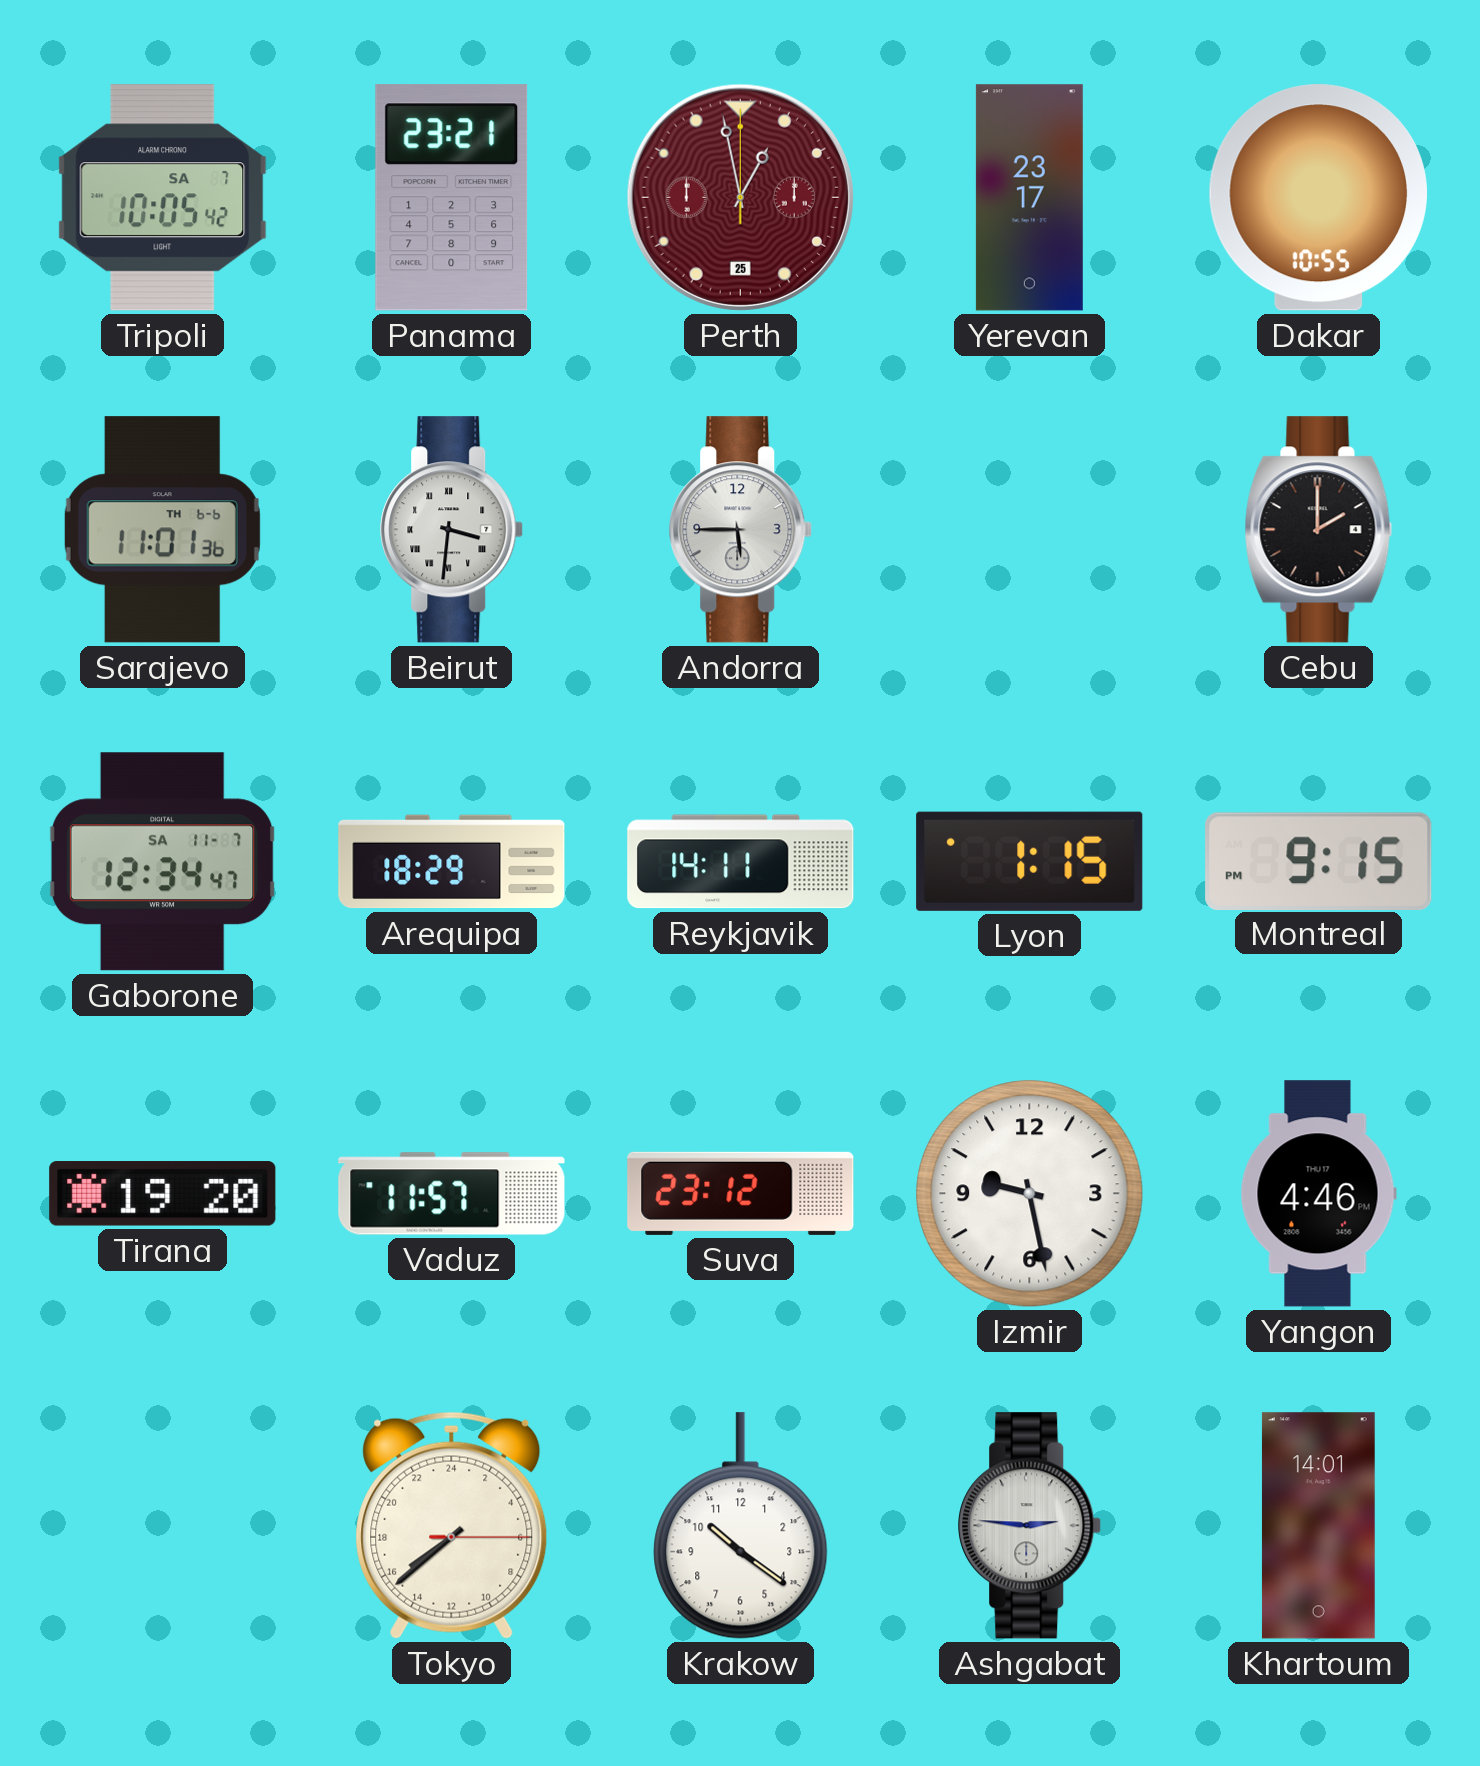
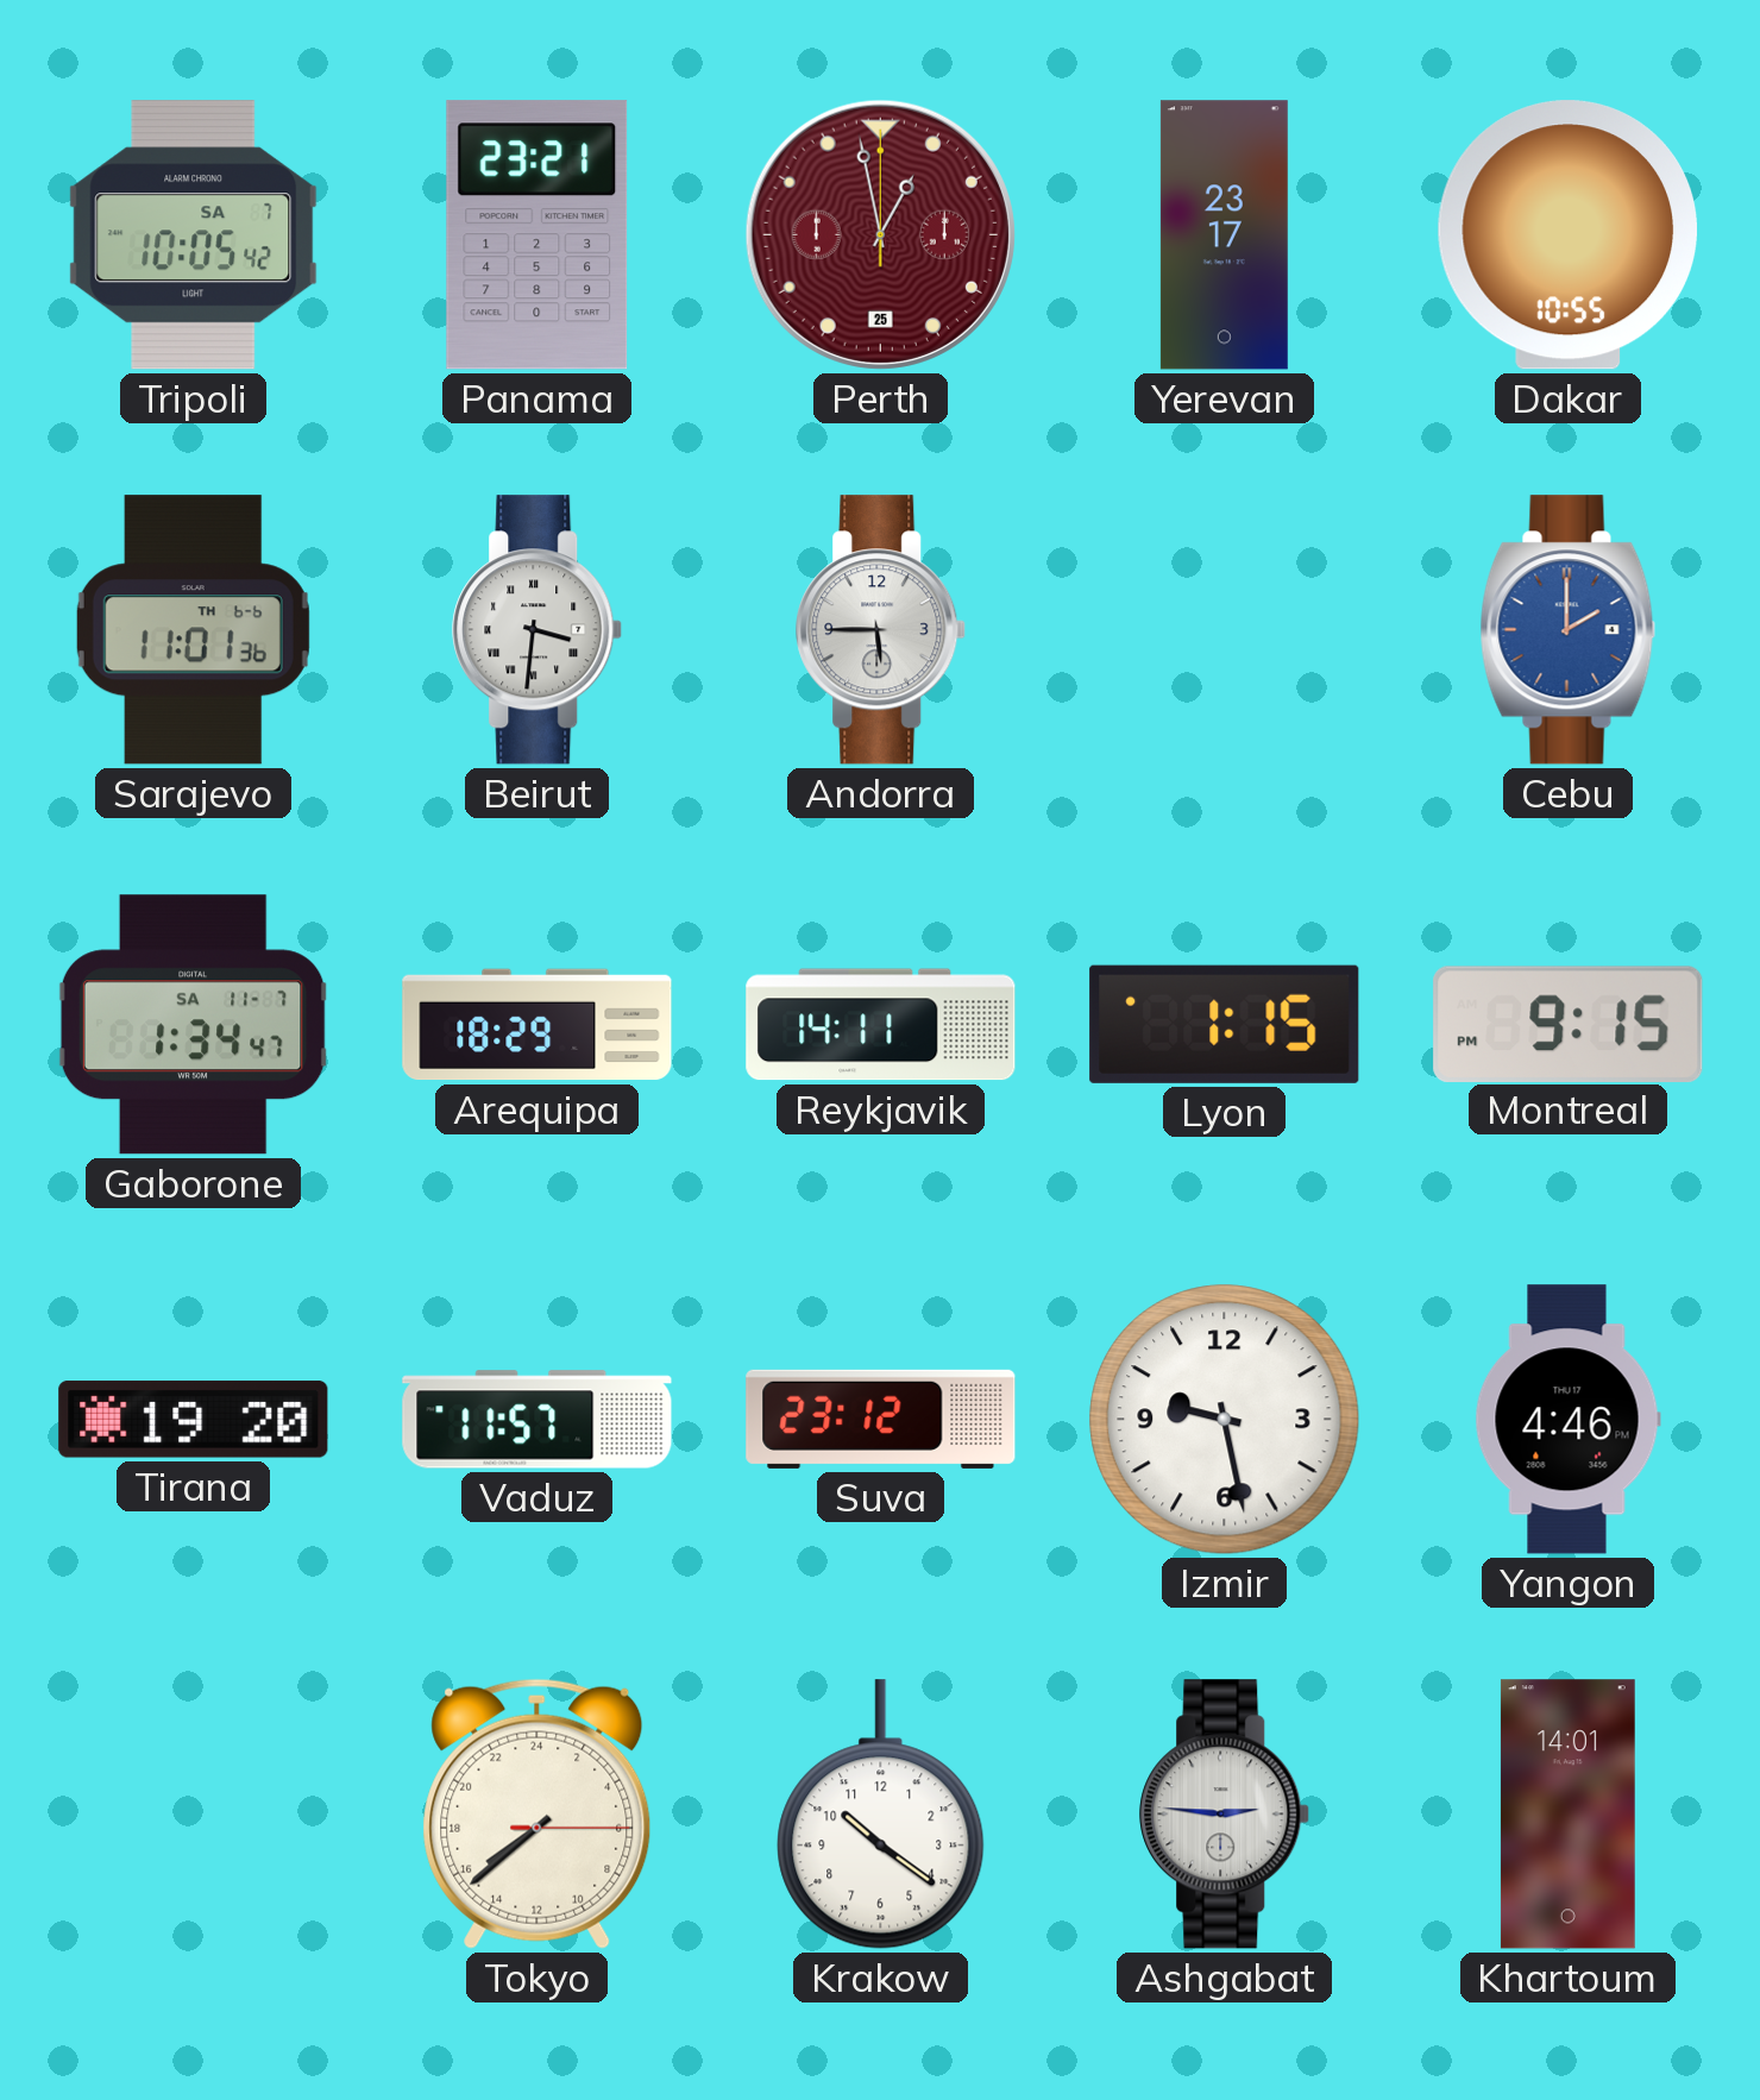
Cebu dial: black -> blue
Gaborone: 12:34 -> 1:34
